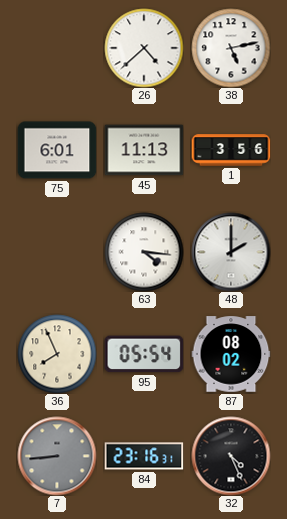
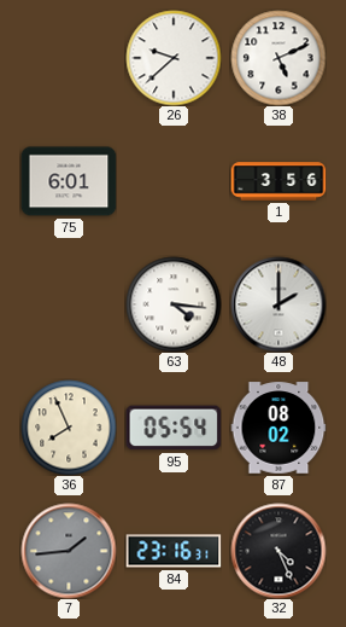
26: 4:38 -> 9:38
38: 5:13 -> 5:11
45: 11:13 -> none
7: 8:44 -> 1:44
